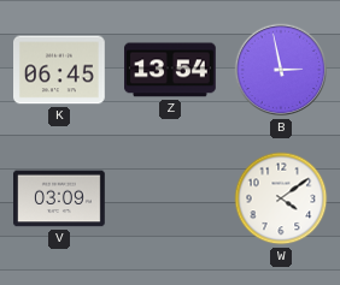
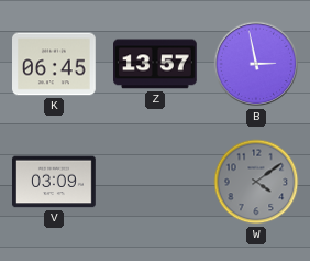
Z: 13:54 -> 13:57
W dial: white -> grey
